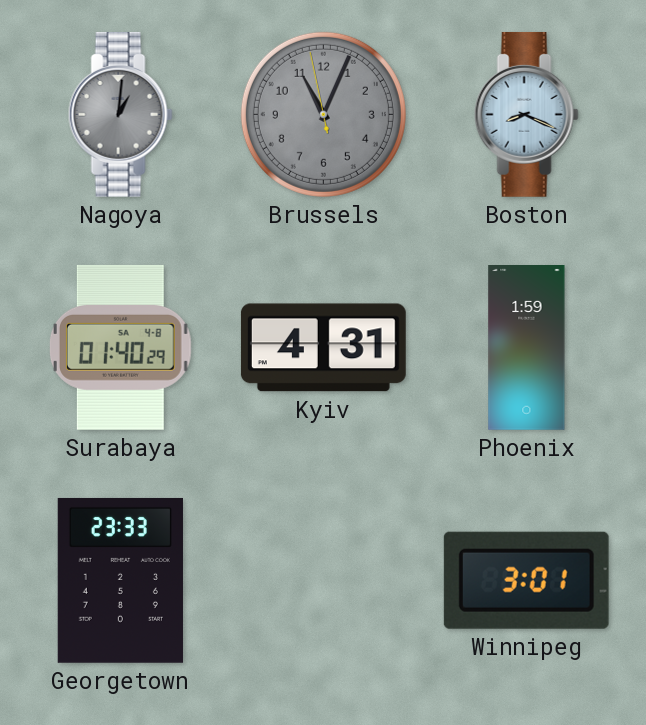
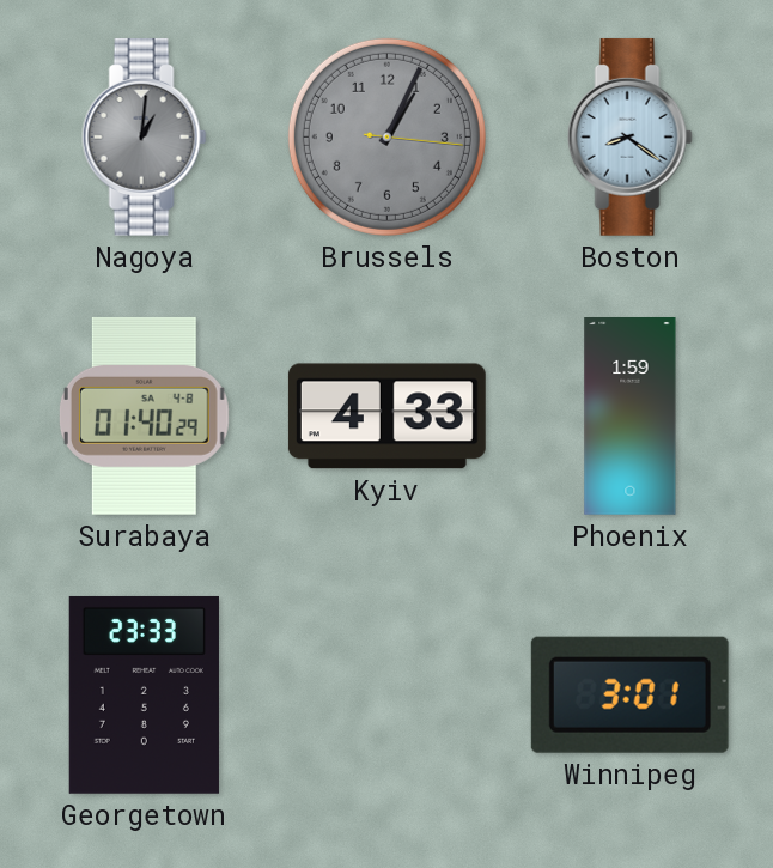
Brussels: 11:03 -> 1:04
Boston: 8:19 -> 8:21
Kyiv: 4:31 -> 4:33
